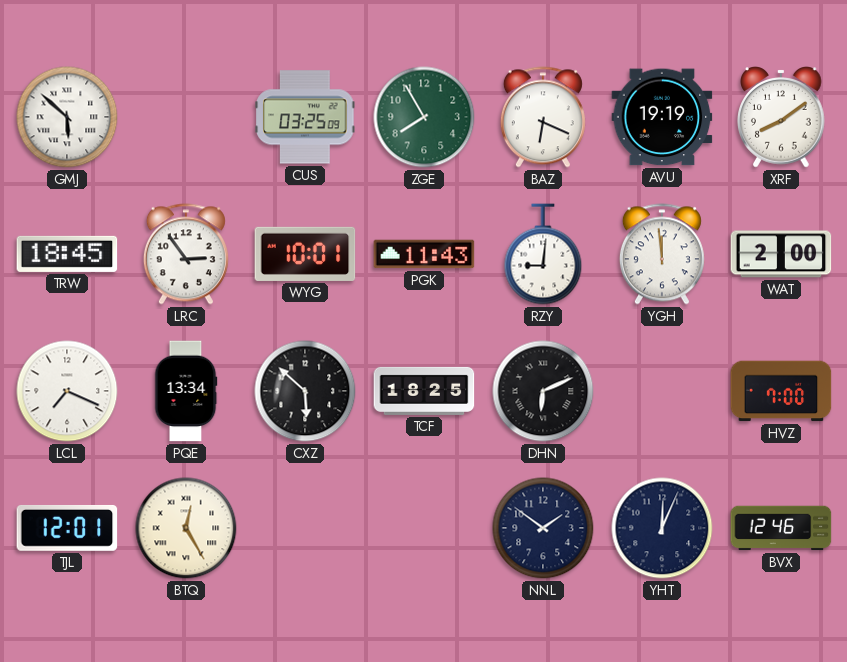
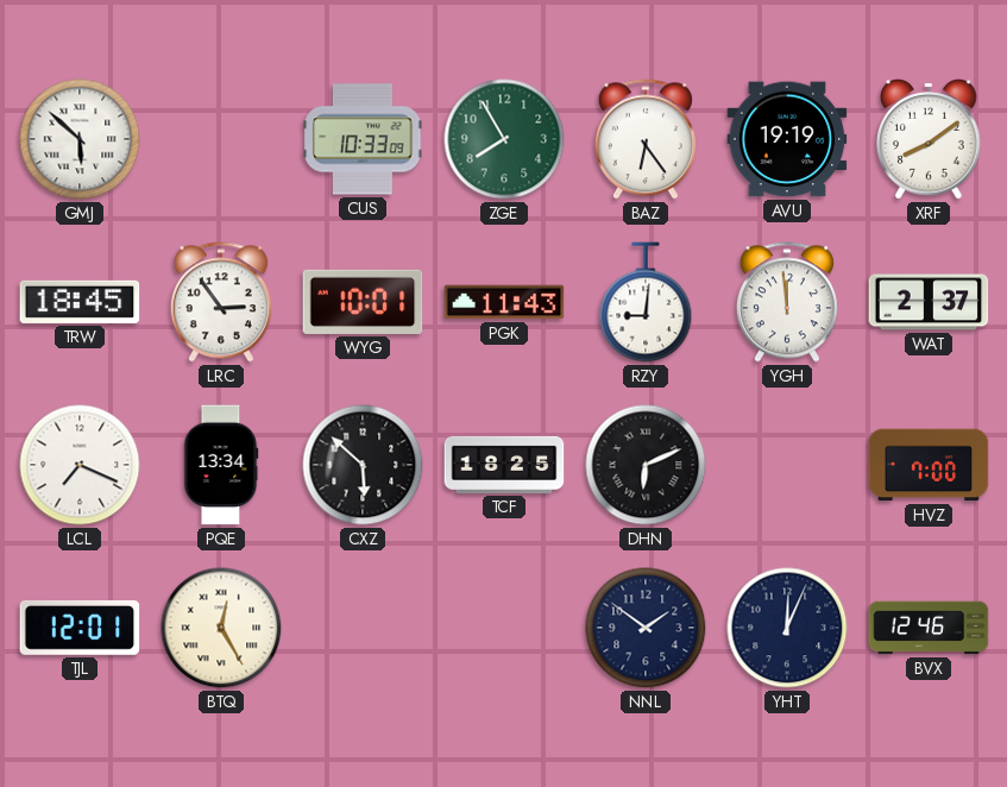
CUS: 03:25 -> 10:33
BAZ: 6:19 -> 6:24
WAT: 2:00 -> 2:37
